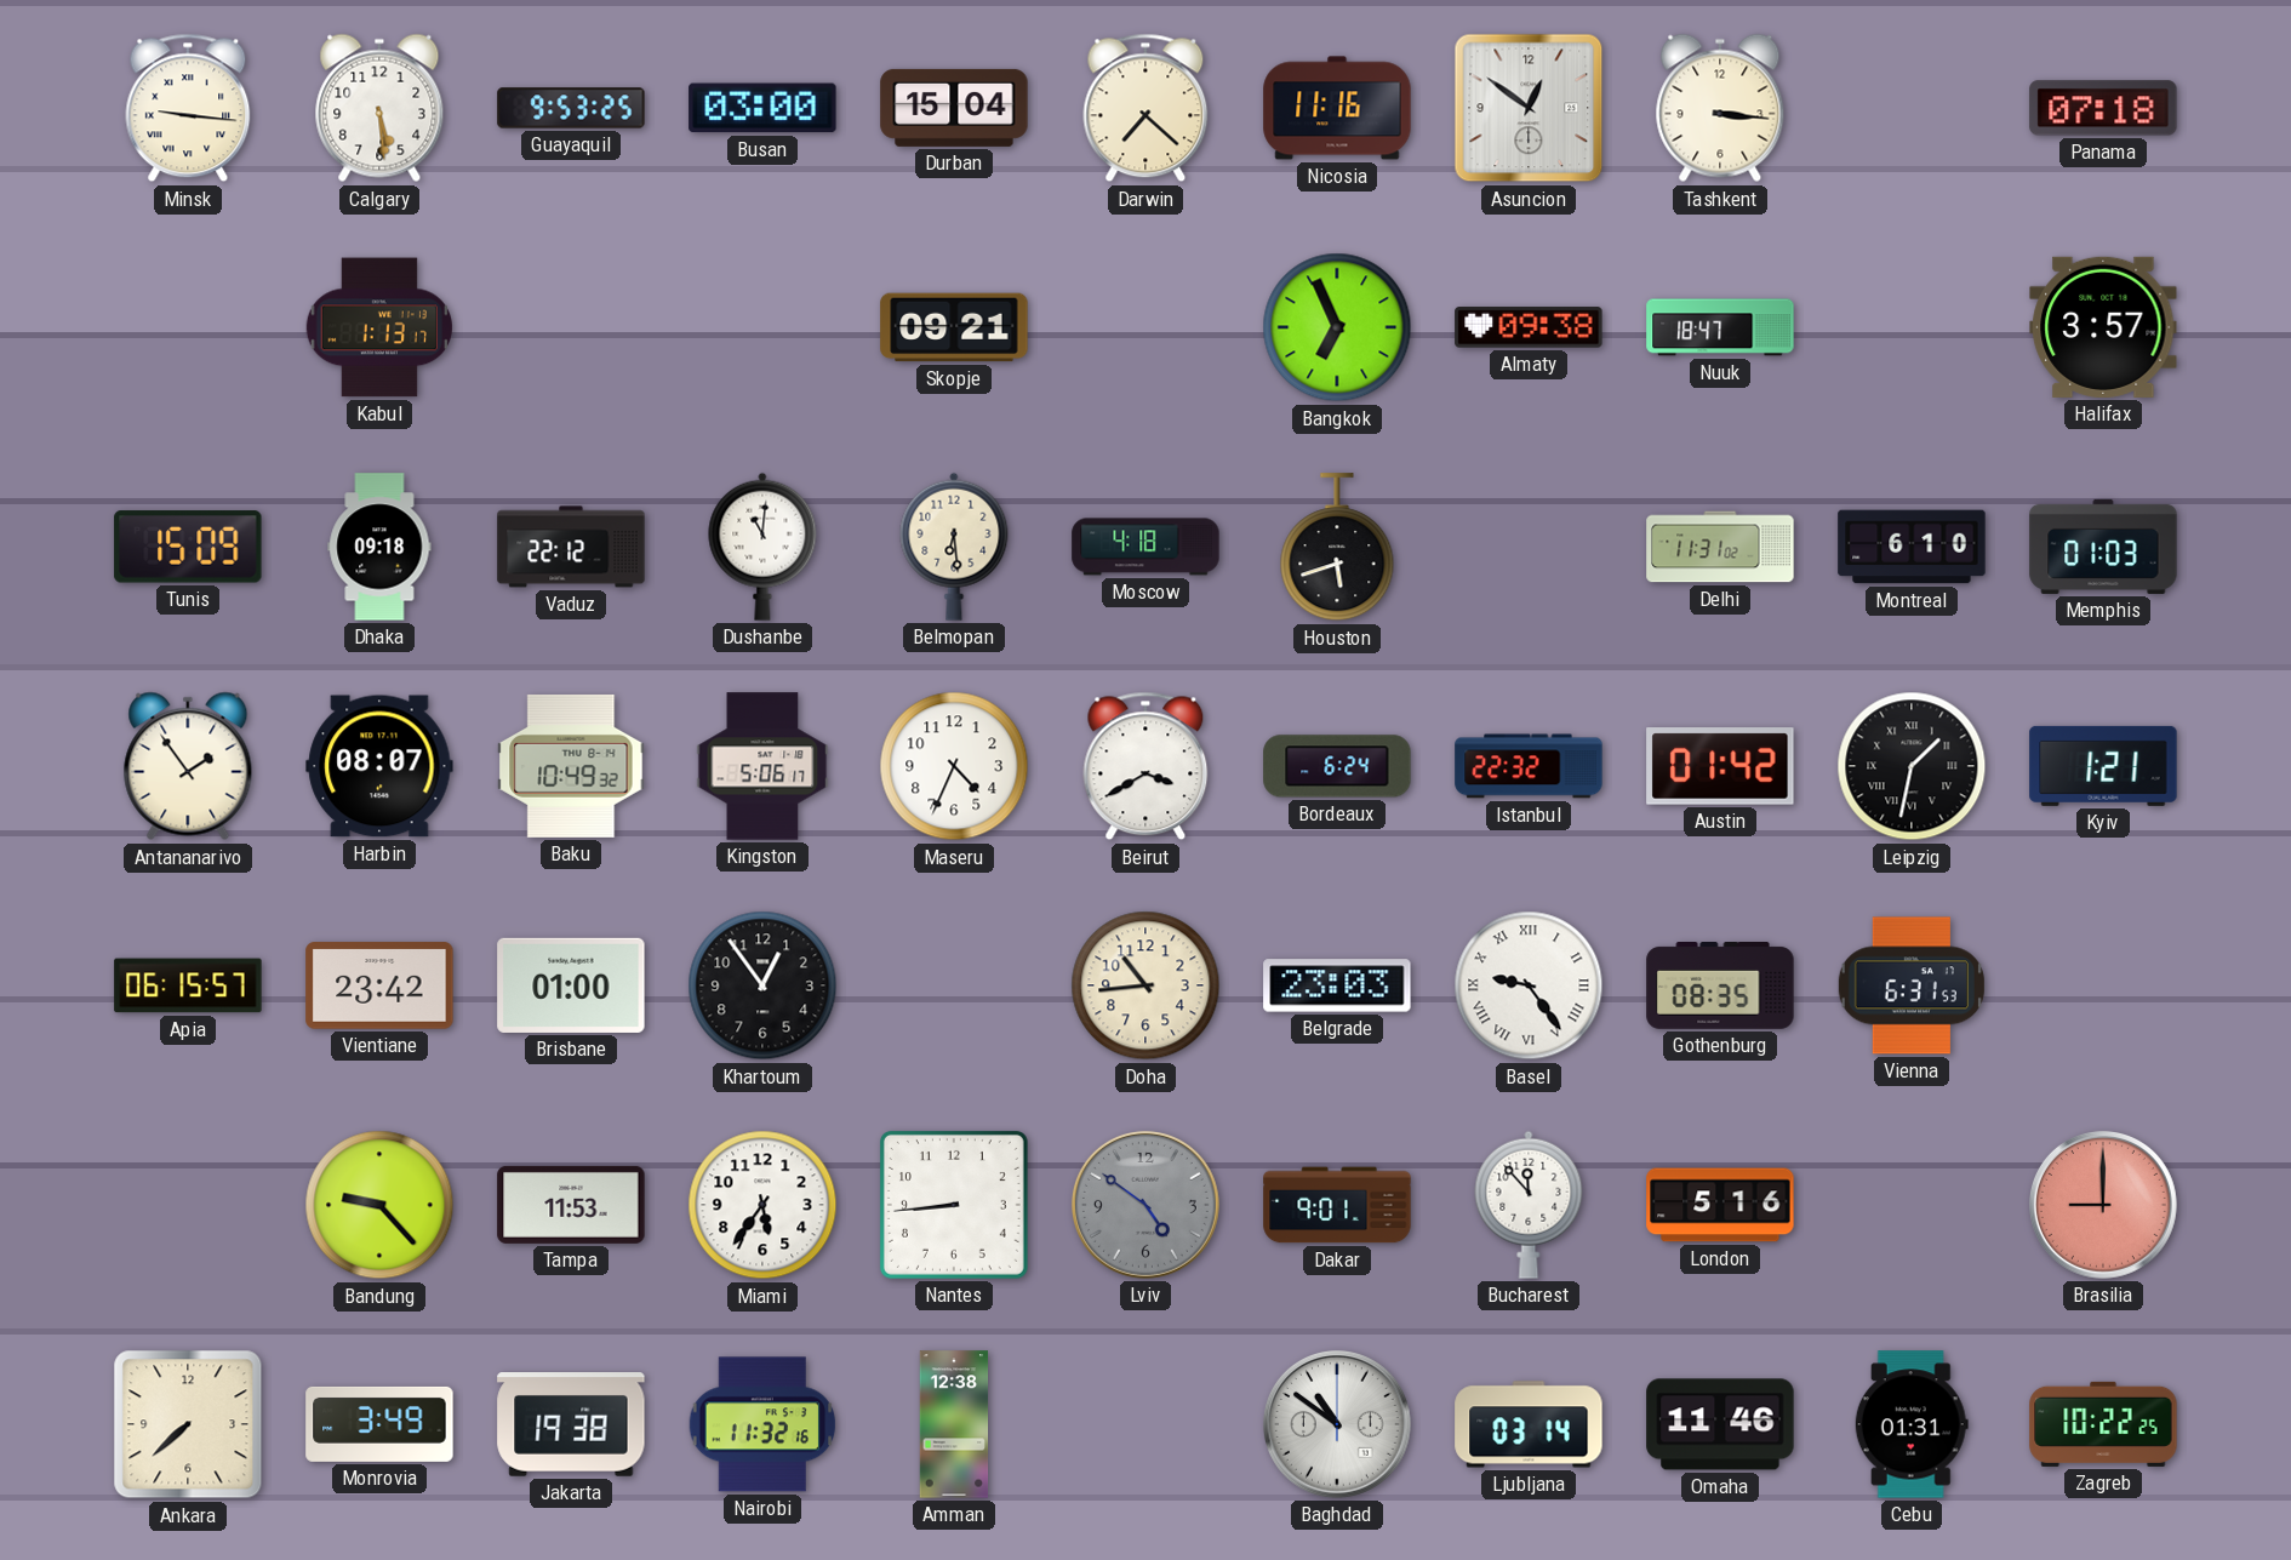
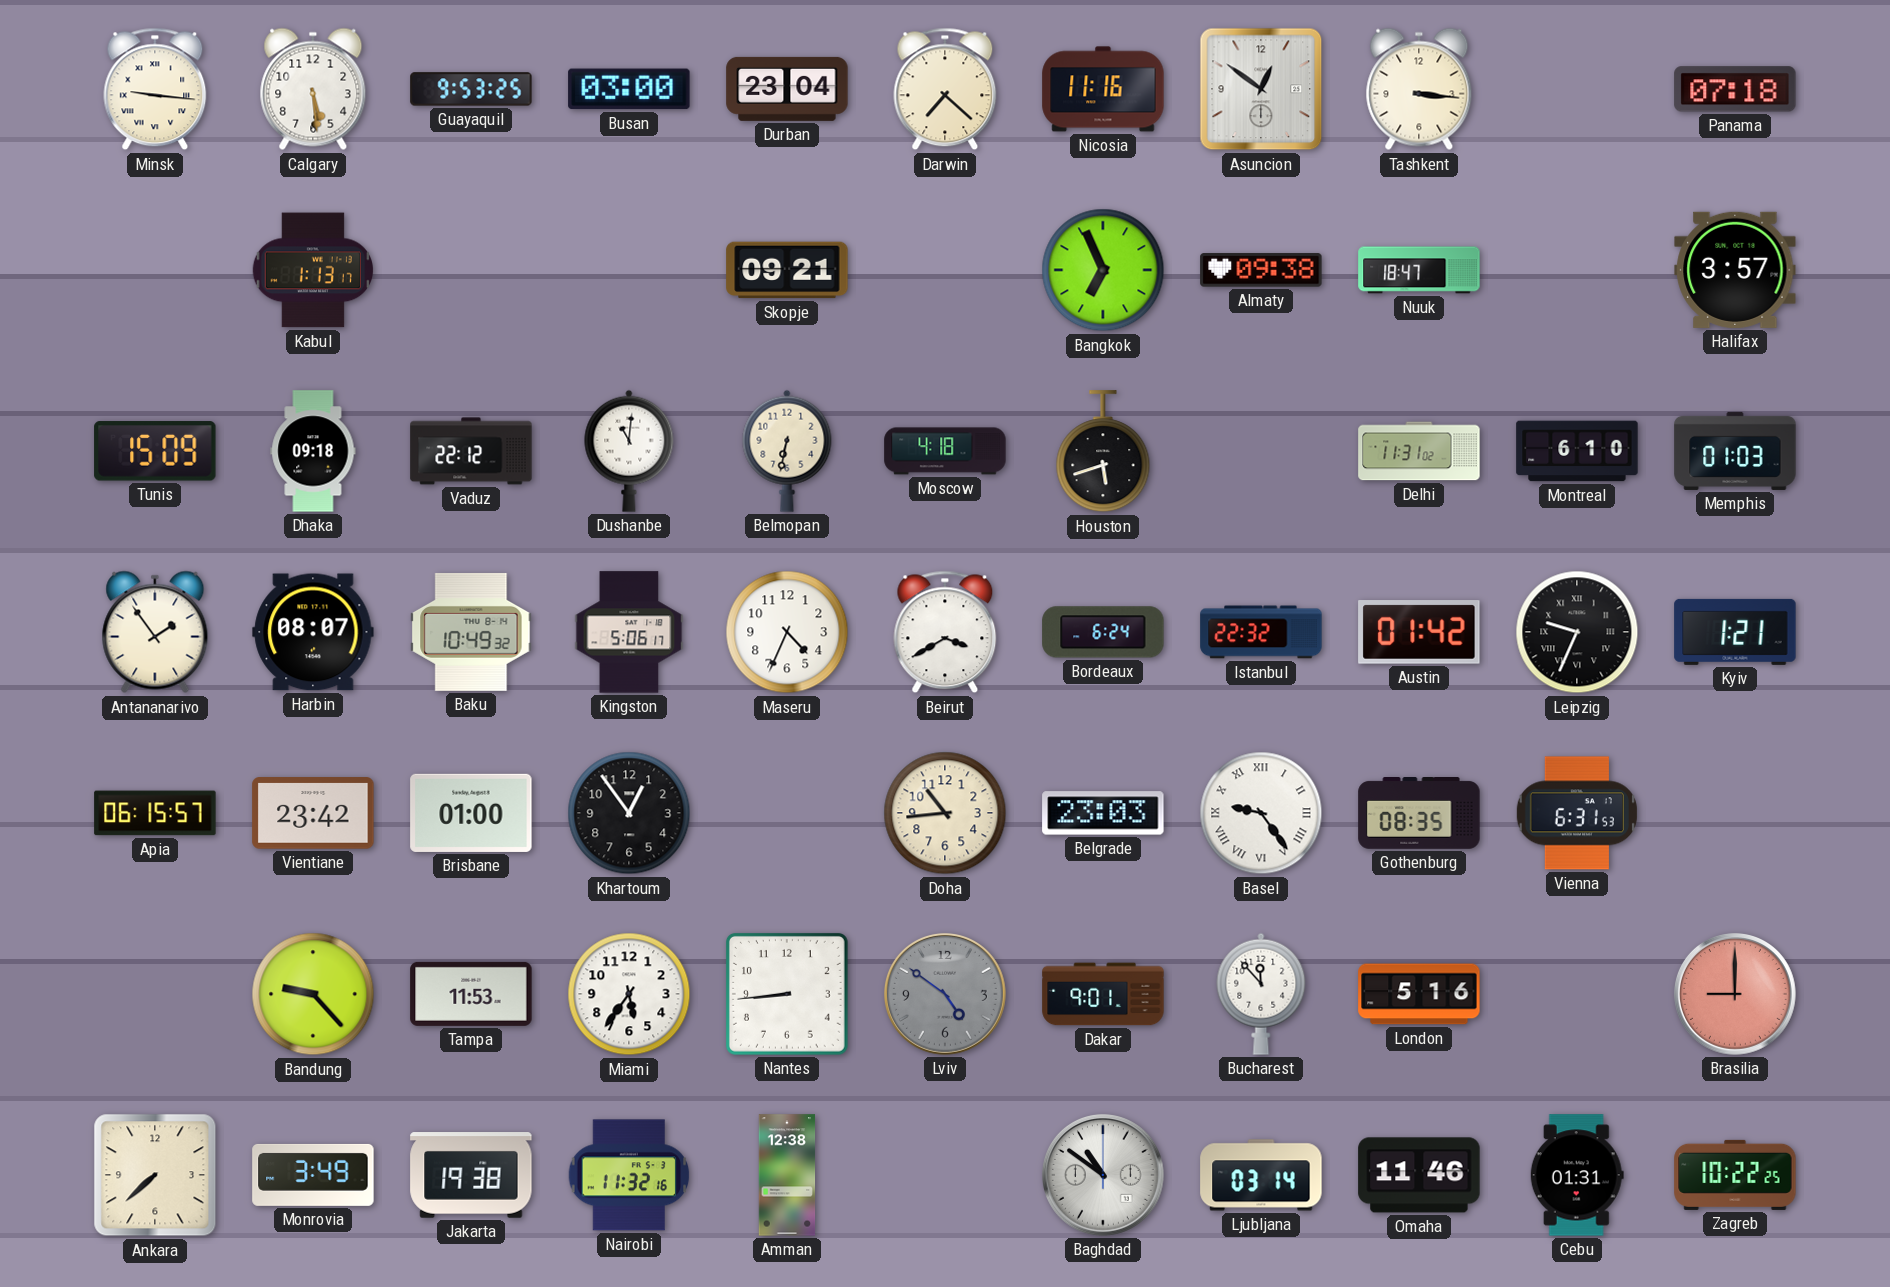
Durban: 15:04 -> 23:04
Belmopan: 6:29 -> 6:32
Leipzig: 1:32 -> 9:34
